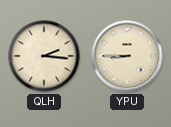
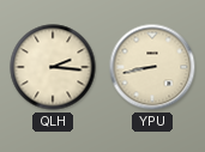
YPU: 8:45 -> 8:43
